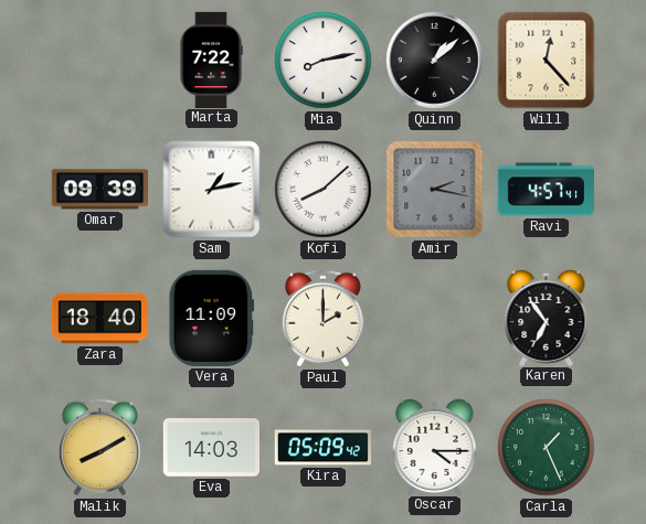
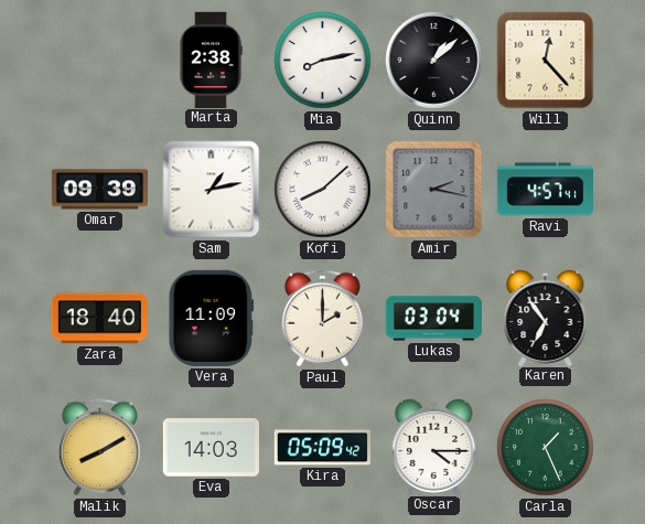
Marta: 7:22 -> 2:38
Lukas: none -> 03:04
